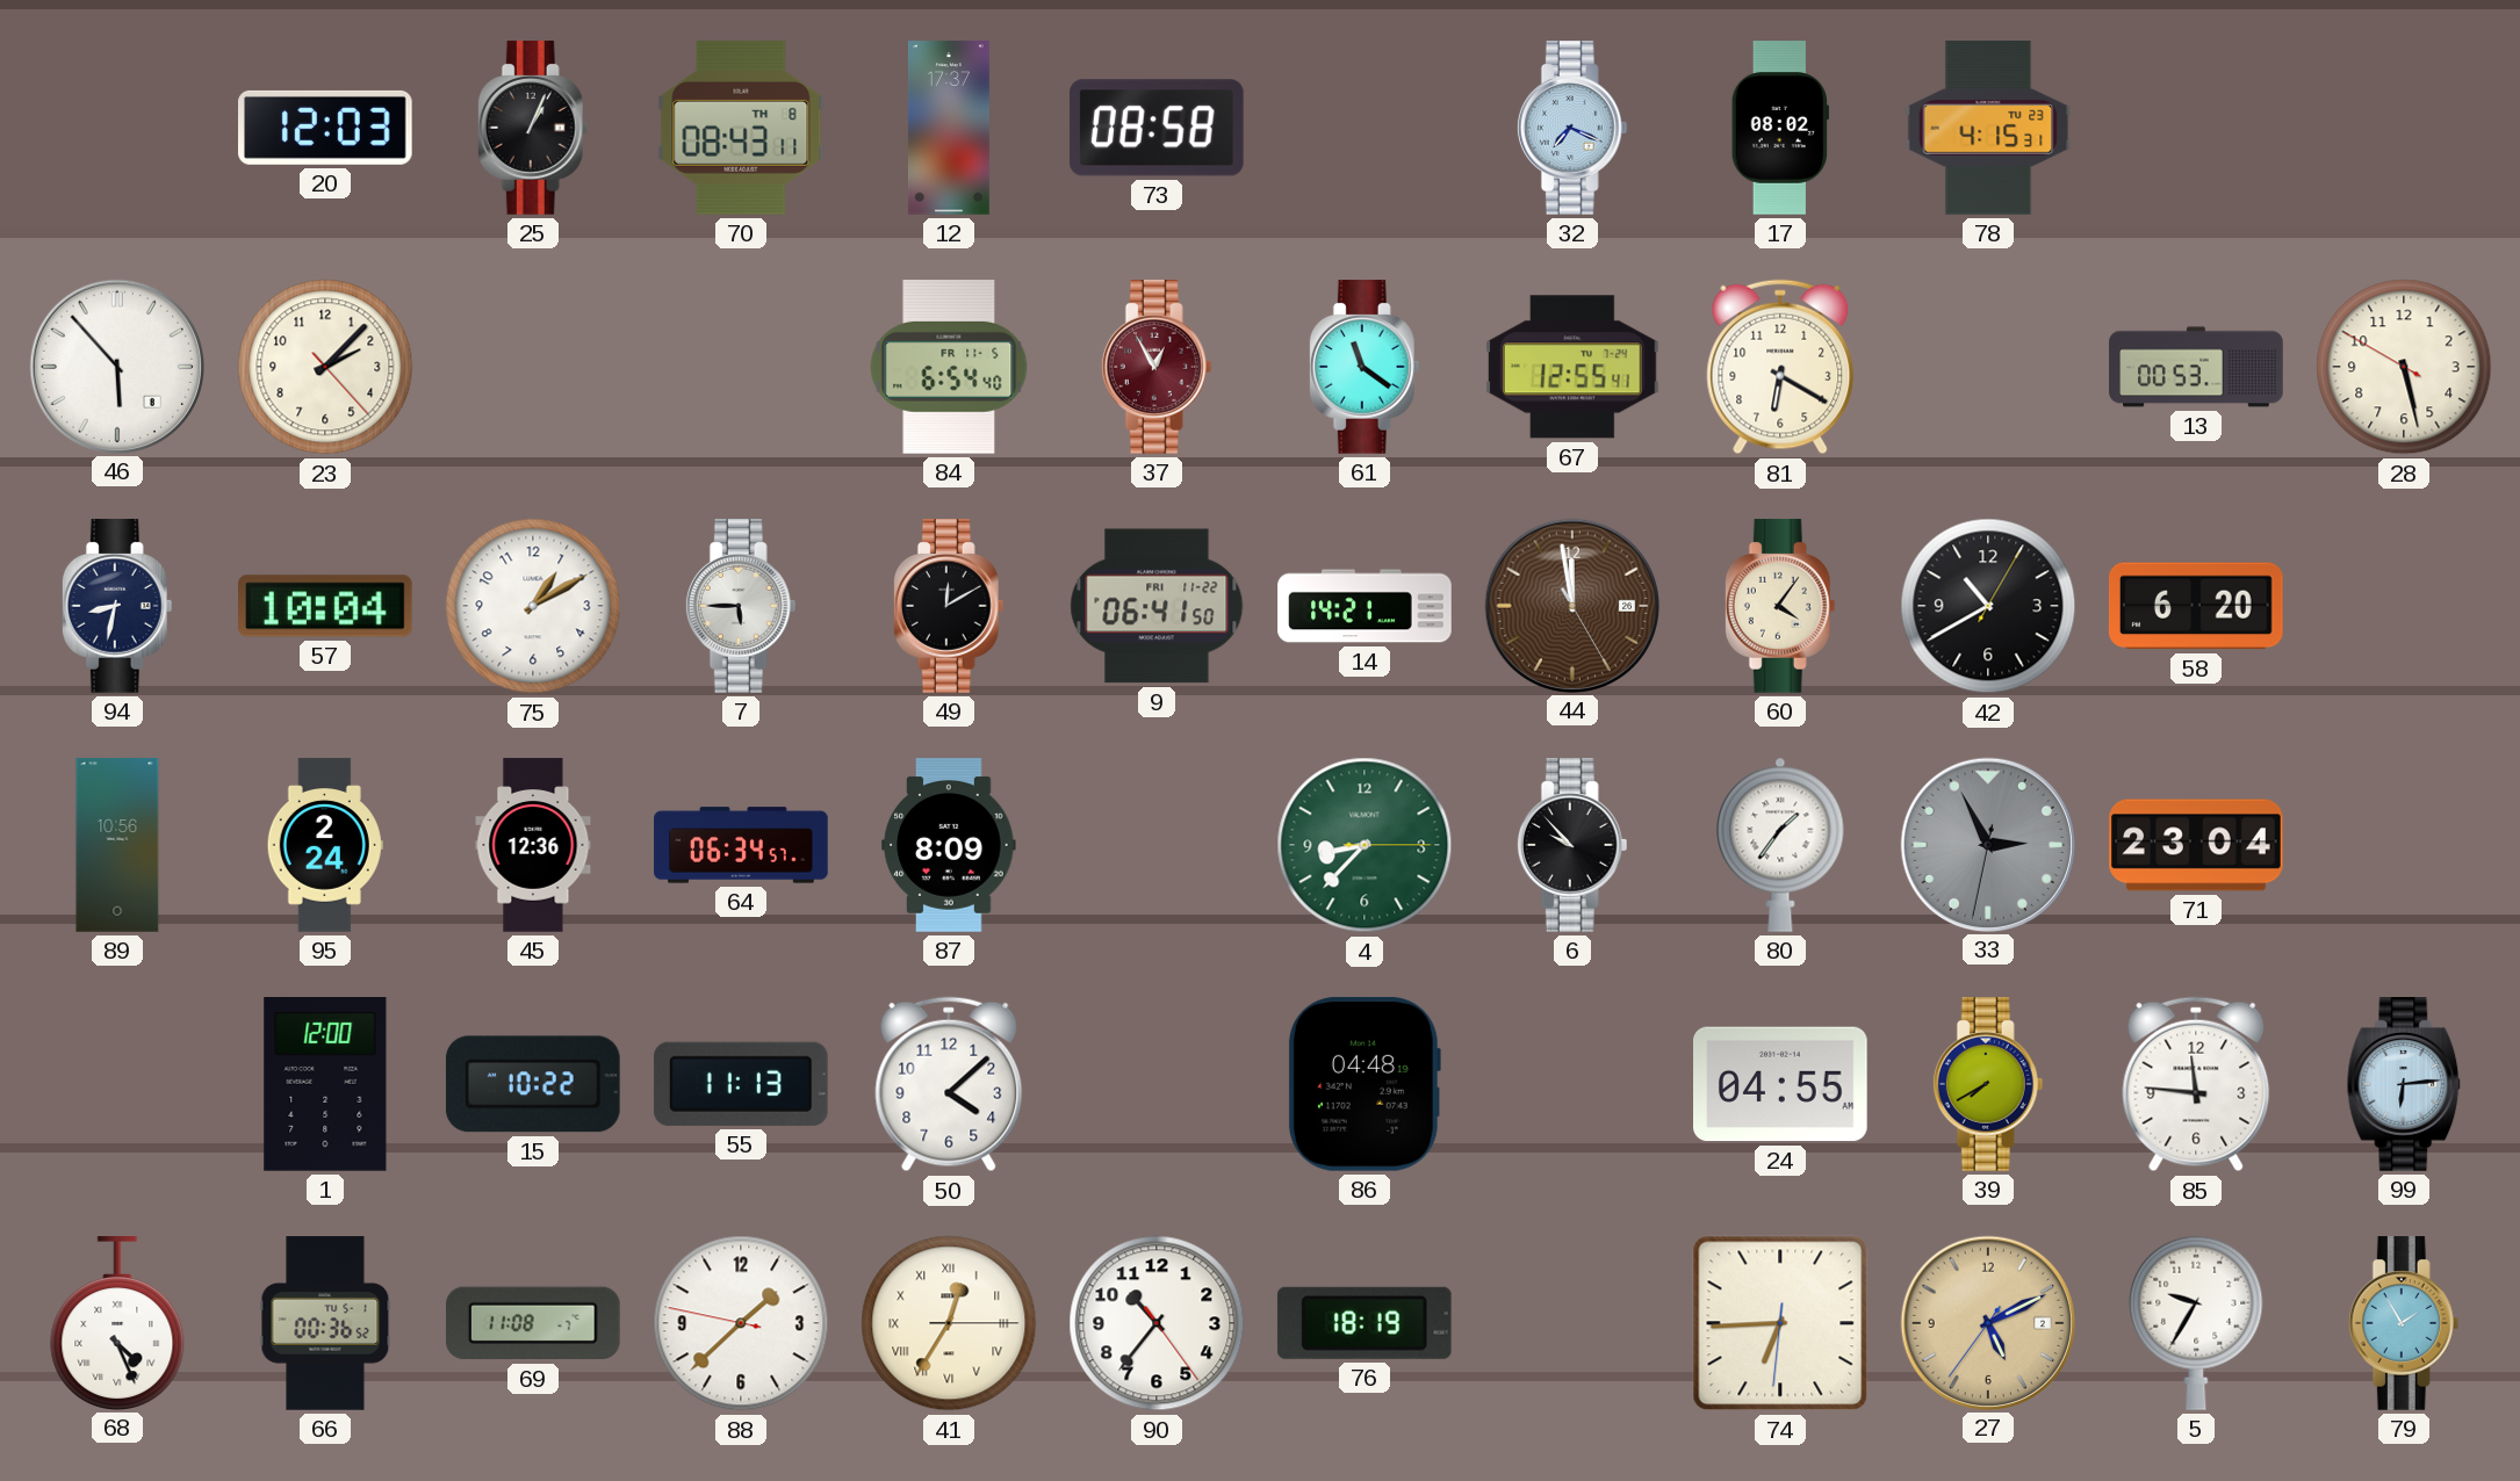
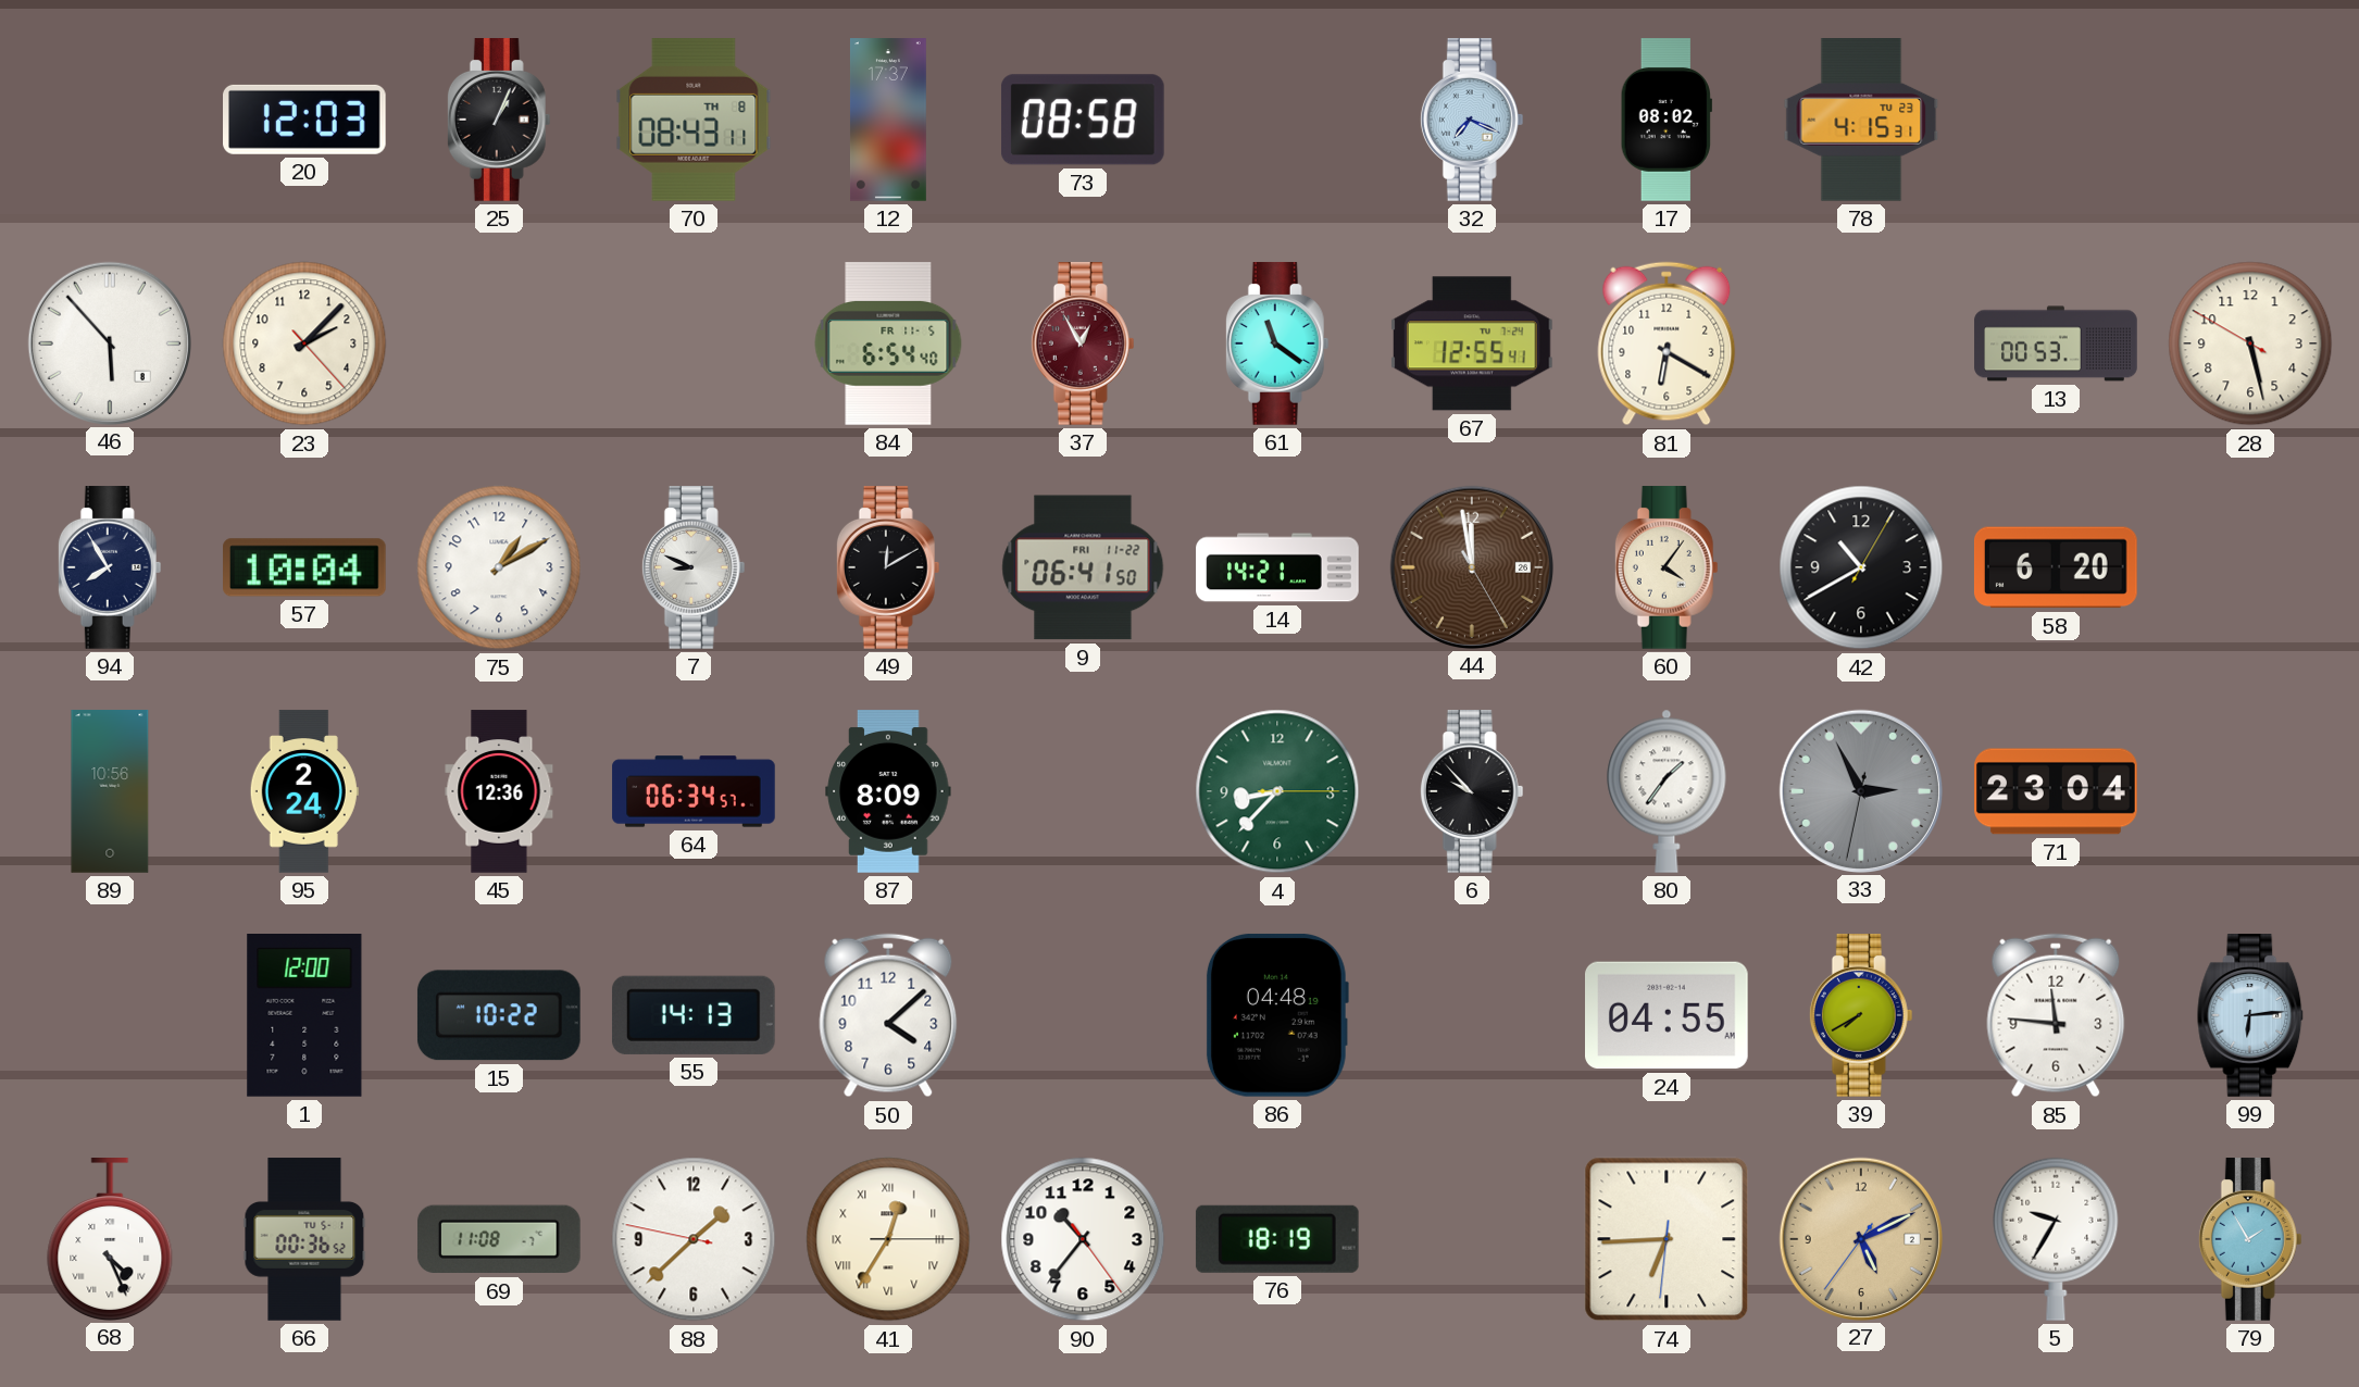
94: 8:32 -> 7:55
7: 5:45 -> 8:49
55: 11:13 -> 14:13
